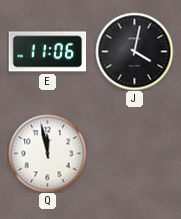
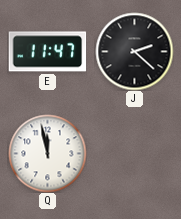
E: 11:06 -> 11:47
J: 4:02 -> 2:22
